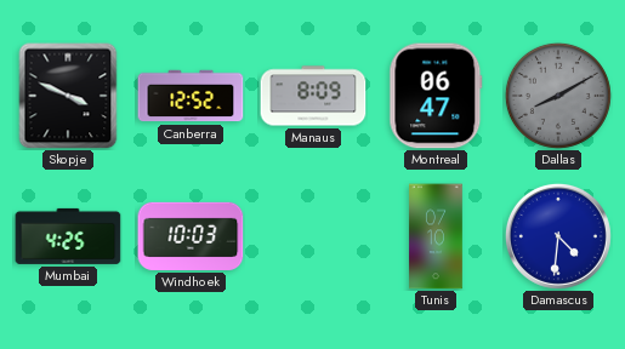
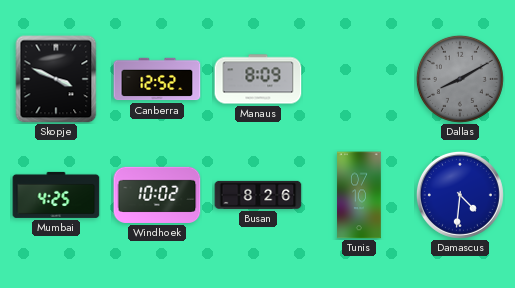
Montreal: 06:47 -> none
Windhoek: 10:03 -> 10:02
Busan: none -> 8:26
